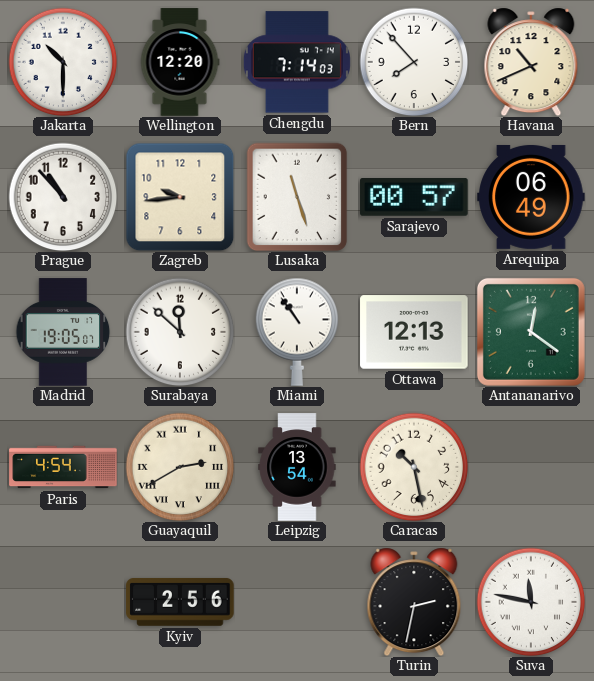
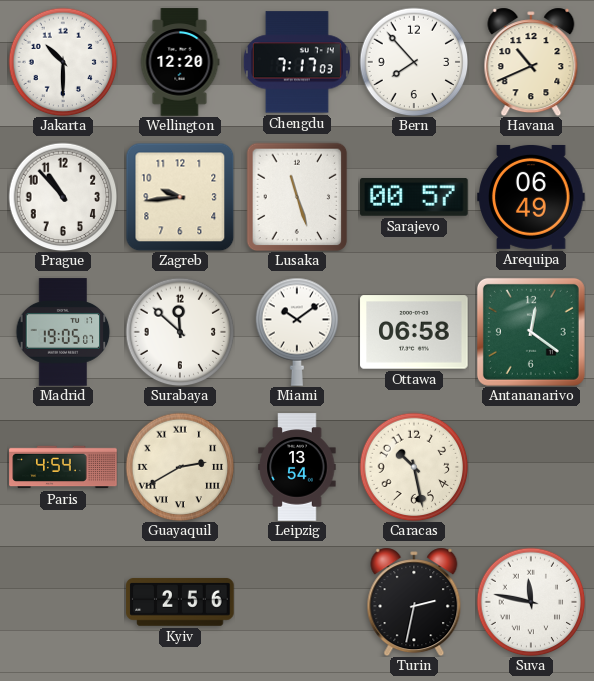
Chengdu: 7:14 -> 7:17
Miami: 10:54 -> 10:09
Ottawa: 12:13 -> 06:58
